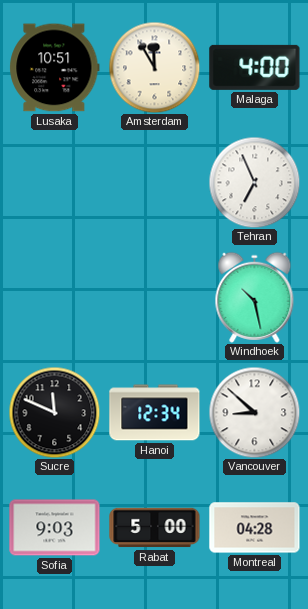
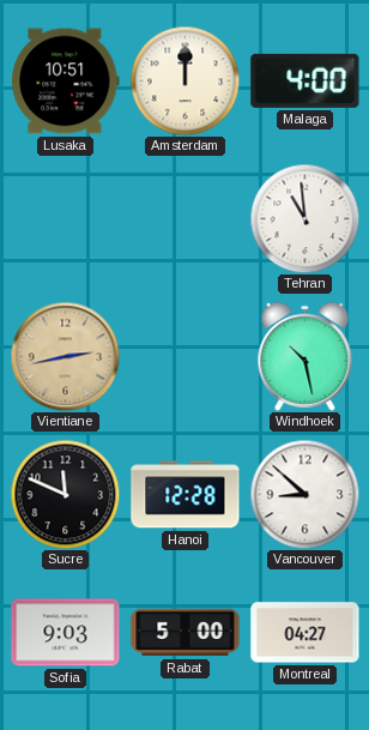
Amsterdam: 11:55 -> 12:00
Tehran: 6:56 -> 10:59
Vientiane: none -> 2:43
Hanoi: 12:34 -> 12:28
Montreal: 04:28 -> 04:27
